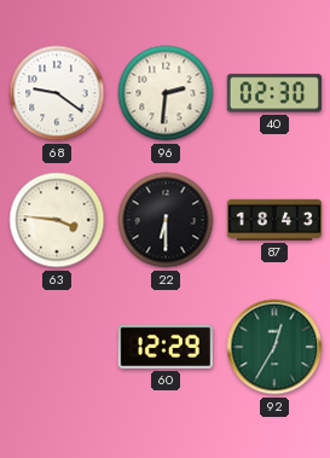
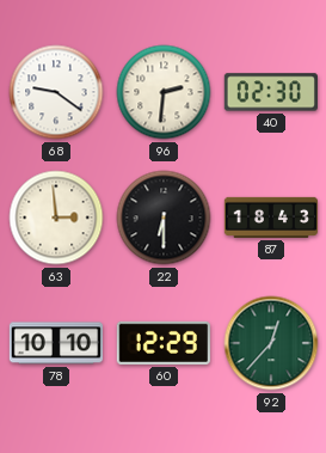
63: 3:46 -> 2:59
78: none -> 10:10
92: 12:35 -> 12:37
